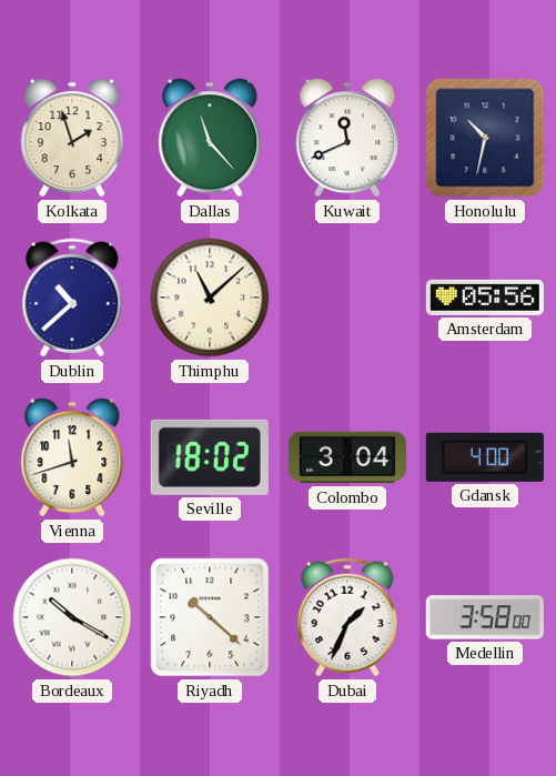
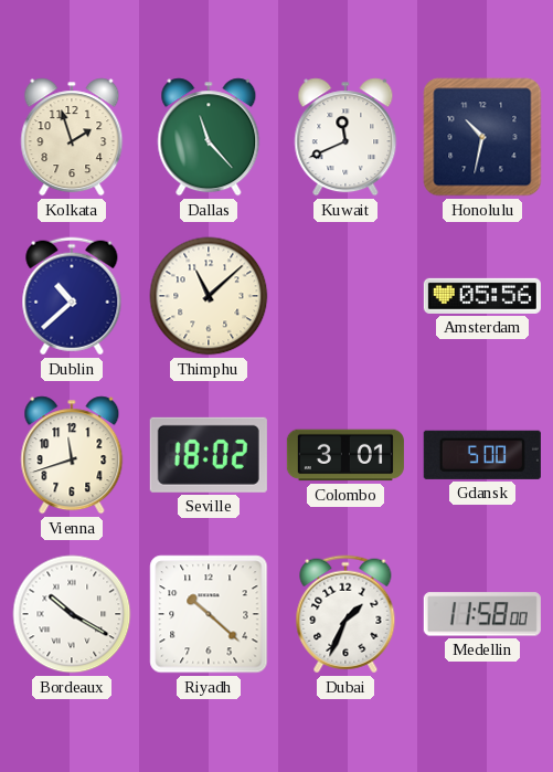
Colombo: 3:04 -> 3:01
Gdansk: 4:00 -> 5:00
Medellin: 3:58 -> 11:58
